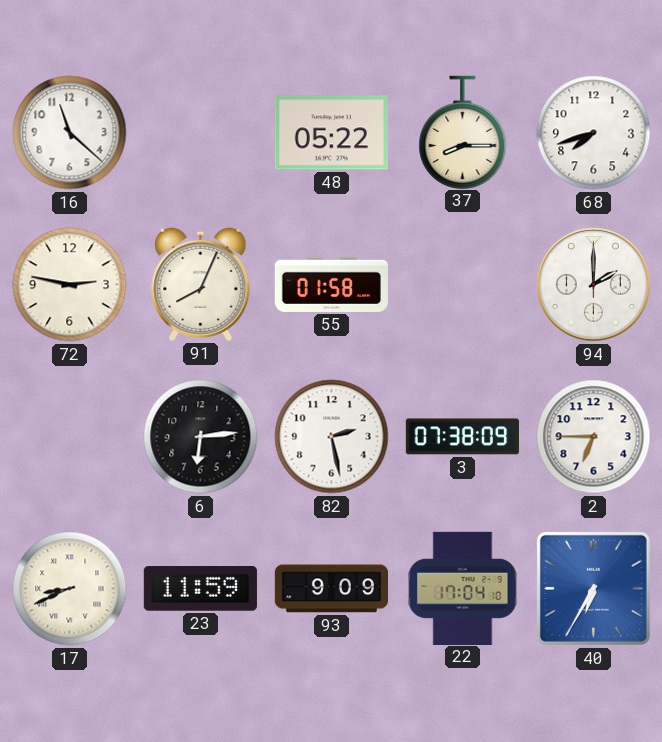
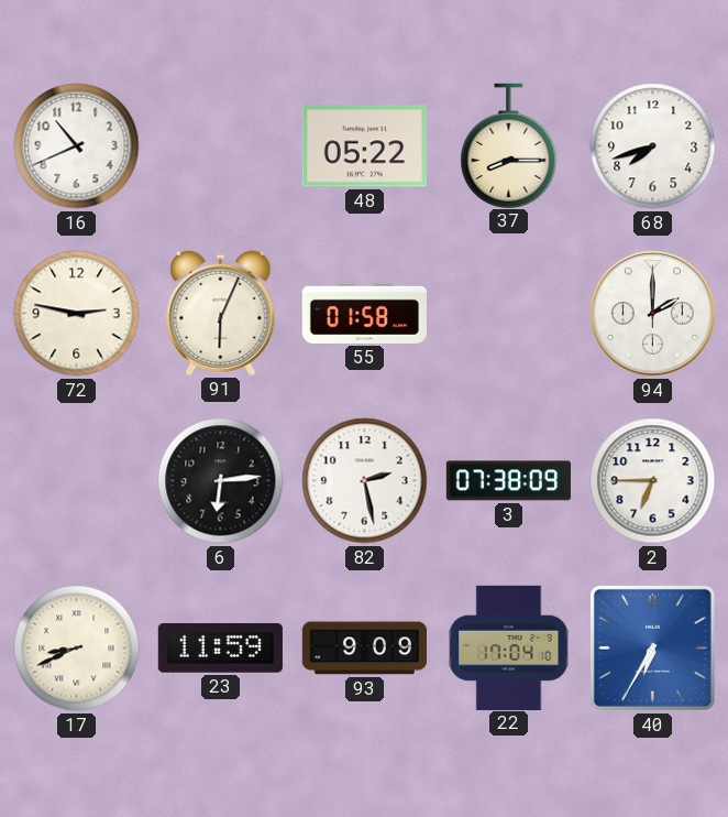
16: 11:22 -> 10:41
91: 8:04 -> 6:04
